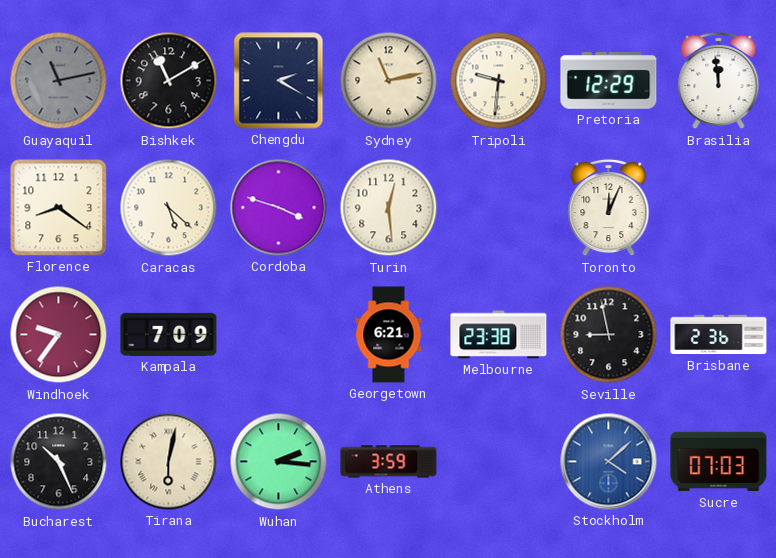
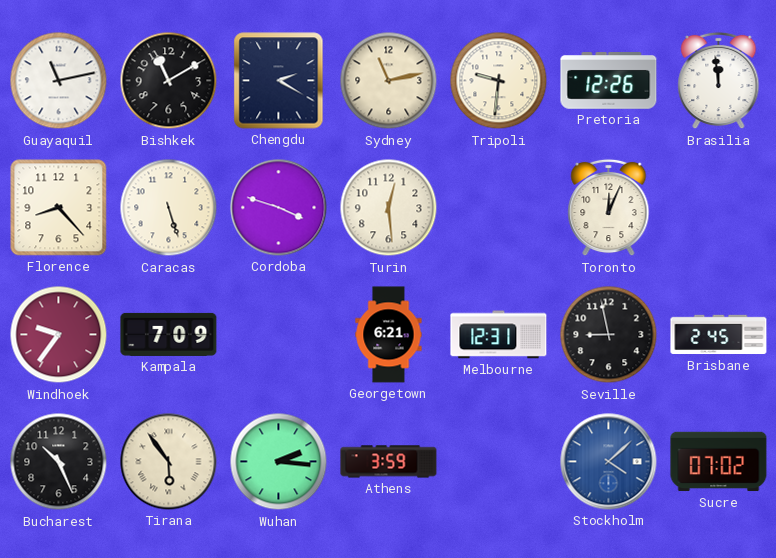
Guayaquil dial: grey -> white
Pretoria: 12:29 -> 12:26
Florence: 8:21 -> 8:23
Caracas: 5:22 -> 5:27
Melbourne: 23:38 -> 12:31
Brisbane: 2:36 -> 2:45
Tirana: 6:02 -> 5:54
Sucre: 07:03 -> 07:02
